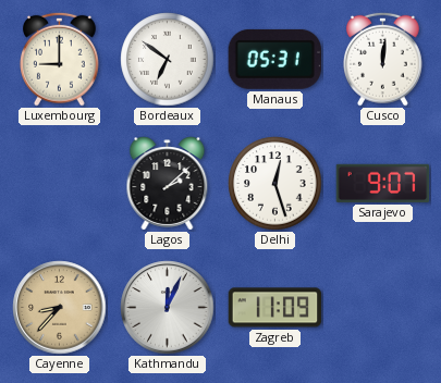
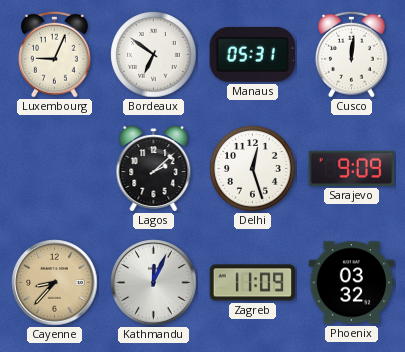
Luxembourg: 9:00 -> 9:04
Sarajevo: 9:07 -> 9:09
Phoenix: none -> 03:32
